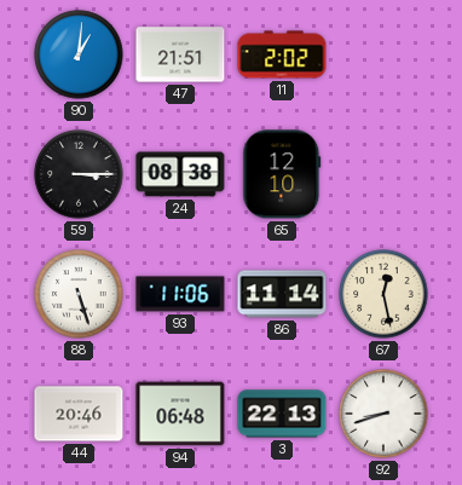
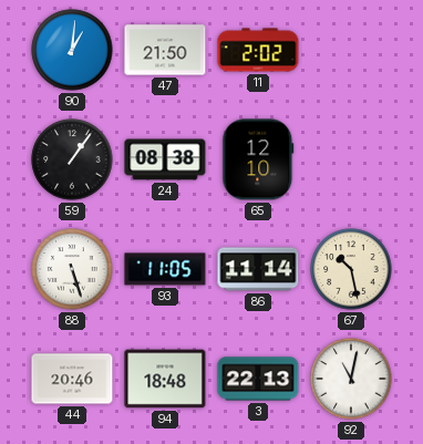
47: 21:51 -> 21:50
59: 3:15 -> 1:06
93: 11:06 -> 11:05
67: 12:28 -> 10:28
94: 06:48 -> 18:48
92: 8:42 -> 11:02
